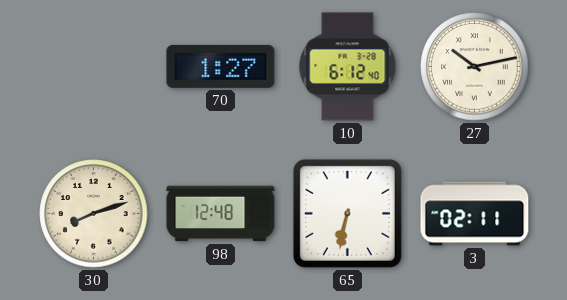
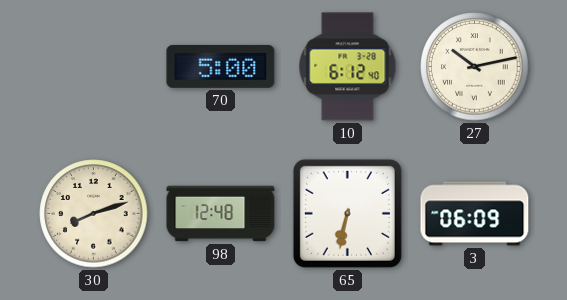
70: 1:27 -> 5:00
3: 02:11 -> 06:09
